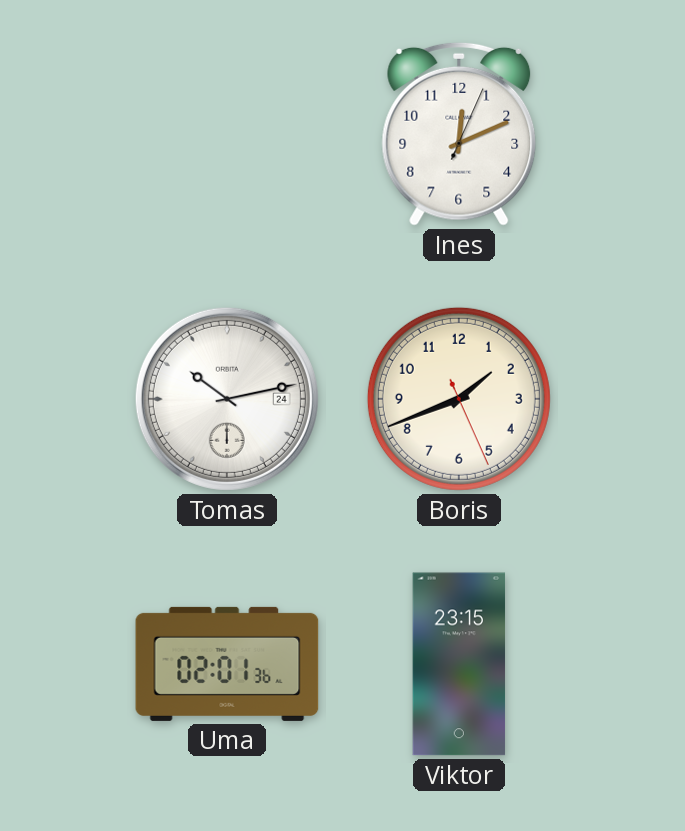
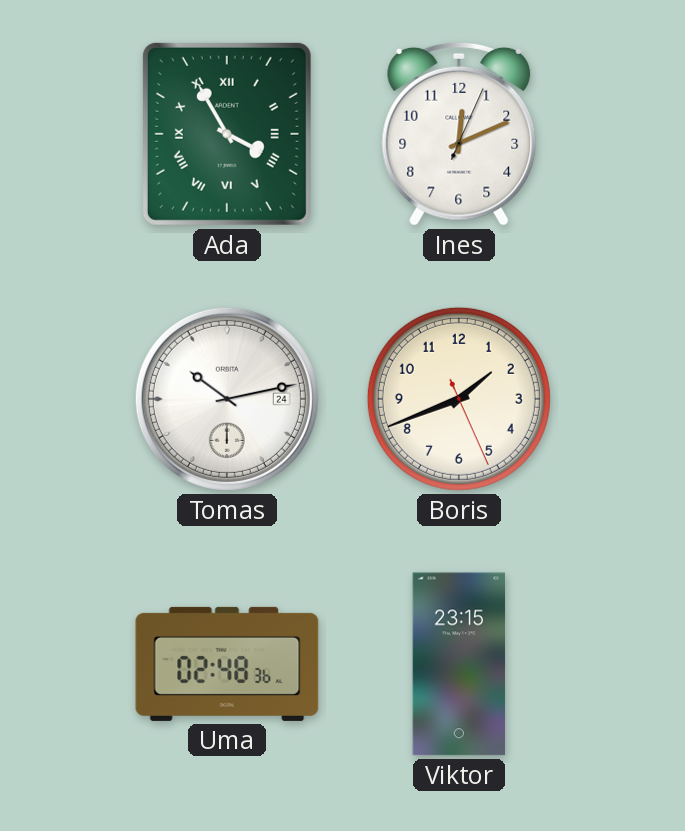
Ada: none -> 3:55
Uma: 02:01 -> 02:48
